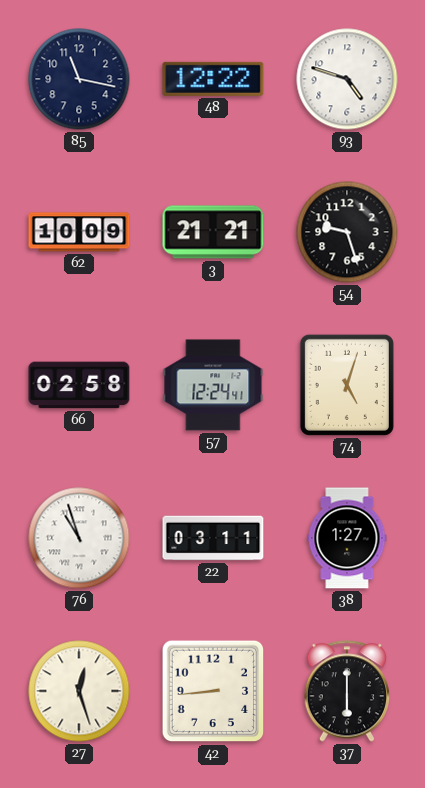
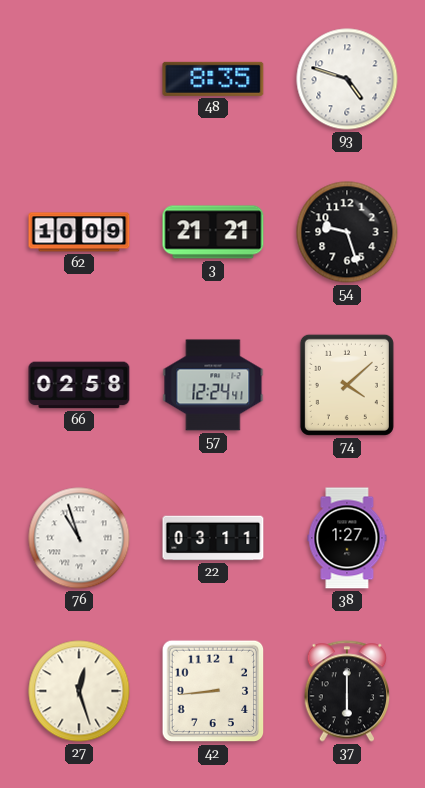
85: 11:17 -> none
48: 12:22 -> 8:35
74: 5:03 -> 4:08
